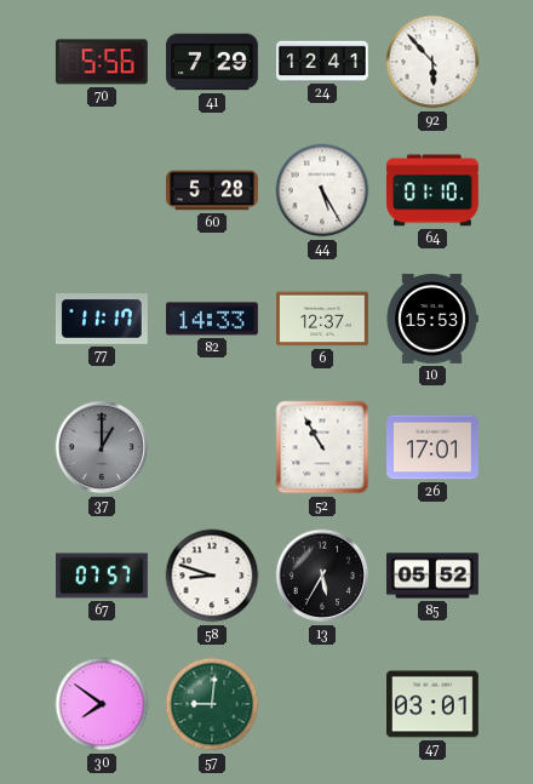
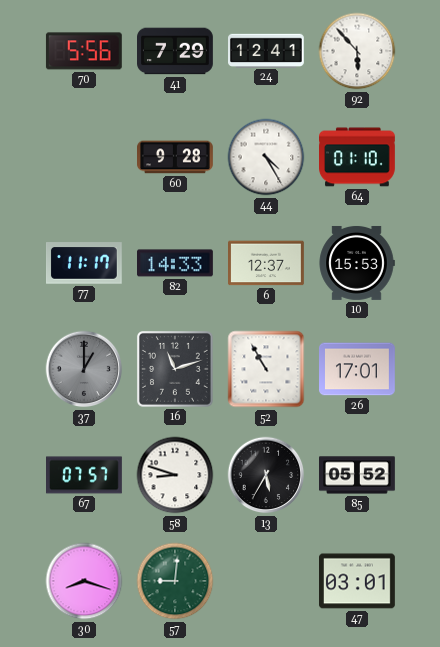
60: 5:28 -> 9:28
44: 5:25 -> 4:25
16: none -> 11:12
30: 7:51 -> 8:18
